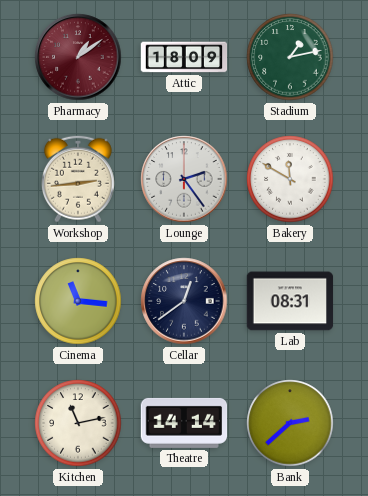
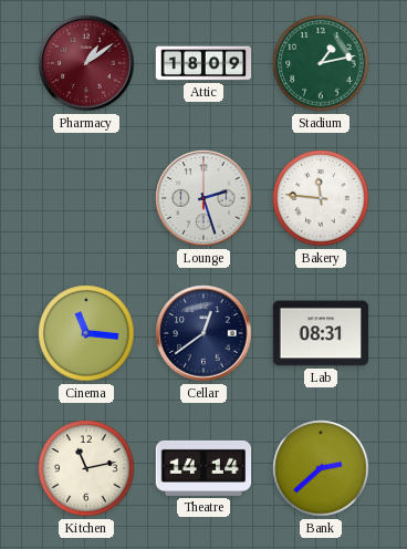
Workshop: 2:44 -> none
Lounge: 2:24 -> 2:27
Bakery: 11:50 -> 11:46
